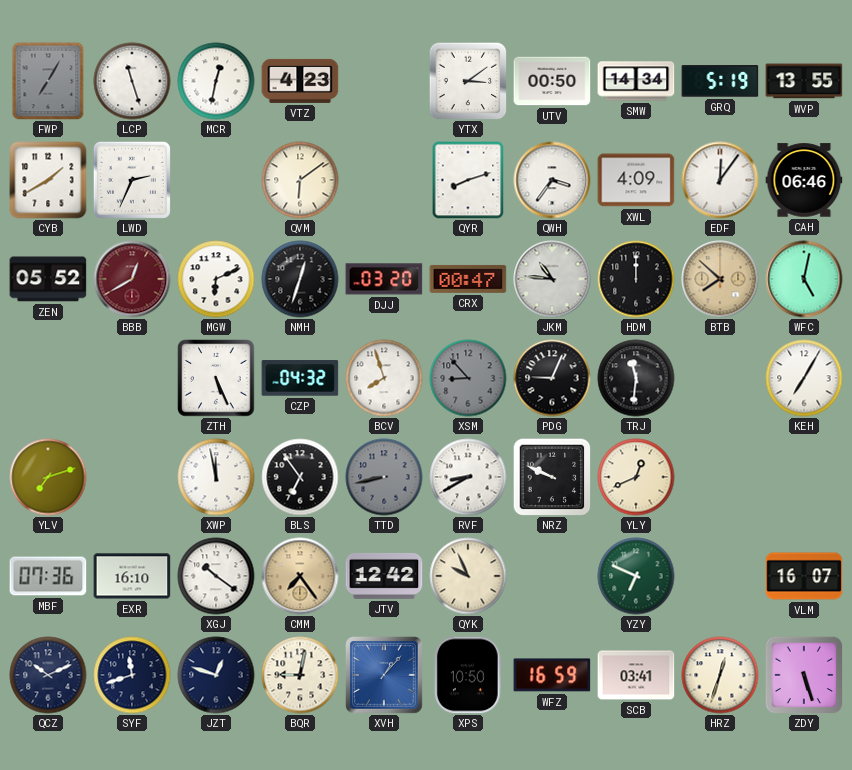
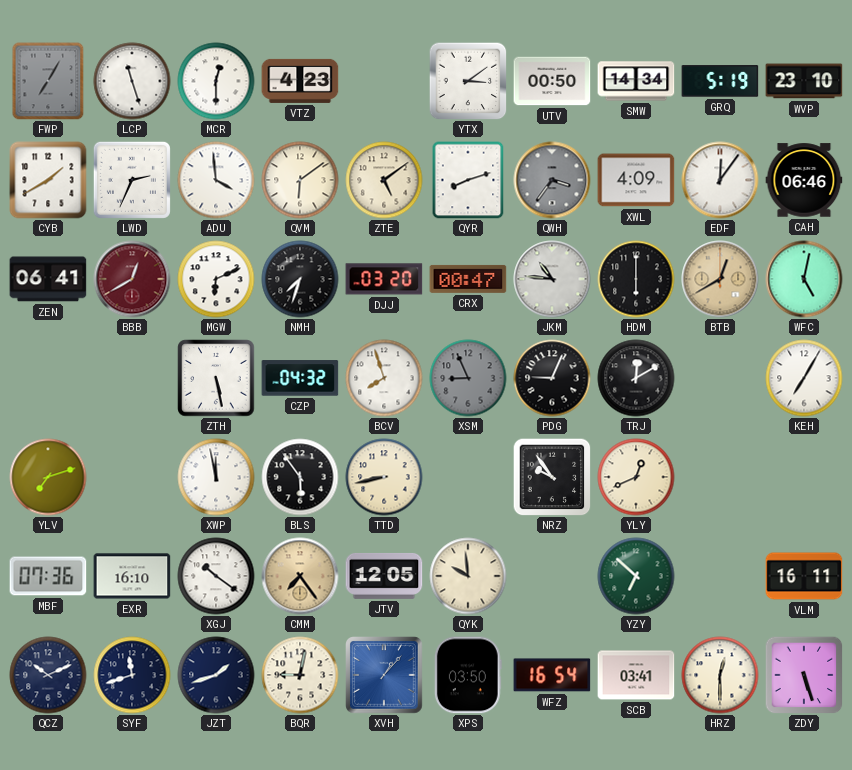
MCR: 12:32 -> 12:30
WVP: 13:55 -> 23:10
ADU: none -> 3:59
ZTE: none -> 5:09
QWH dial: white -> grey
ZEN: 05:52 -> 06:41
NMH: 12:33 -> 7:33
HDM: 12:00 -> 6:00
BTB: 7:52 -> 12:40
ZTH: 5:26 -> 5:28
XSM: 8:53 -> 8:56
TRJ: 11:31 -> 12:10
BLS: 6:54 -> 5:54
TTD dial: grey -> cream
RVF: 8:40 -> none
NRZ: 9:49 -> 9:54
JTV: 12:42 -> 12:05
QYK: 9:56 -> 9:59
YZY: 6:49 -> 6:52
VLM: 16:07 -> 16:11
JZT: 12:48 -> 1:42
XPS: 10:50 -> 03:50
WFZ: 16:59 -> 16:54
HRZ: 12:33 -> 12:30
